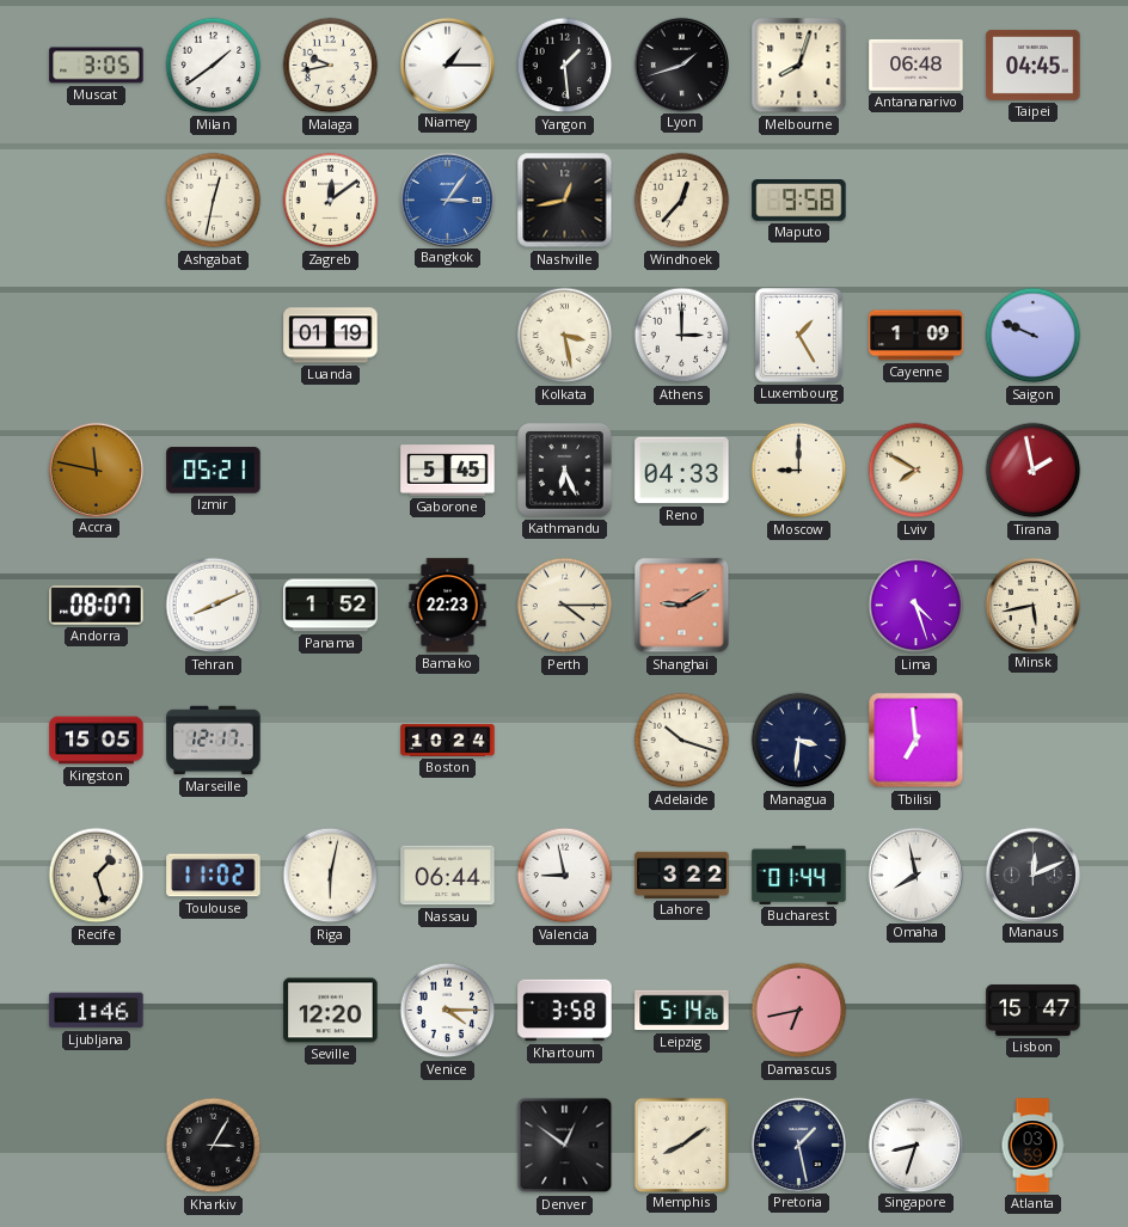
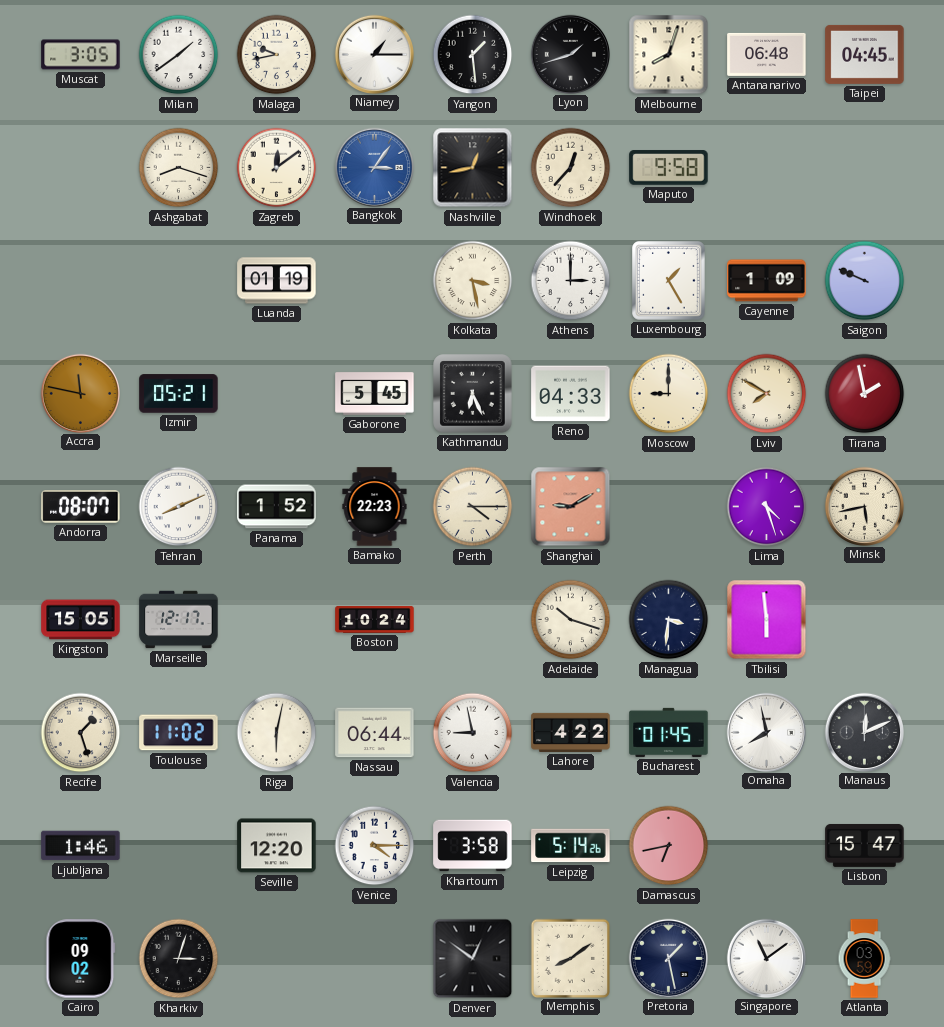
Ashgabat: 12:32 -> 8:18
Tbilisi: 6:59 -> 5:59
Lahore: 3:22 -> 4:22
Bucharest: 01:44 -> 01:45
Cairo: none -> 09:02
Kharkiv: 3:05 -> 3:03
Singapore: 8:33 -> 11:09
